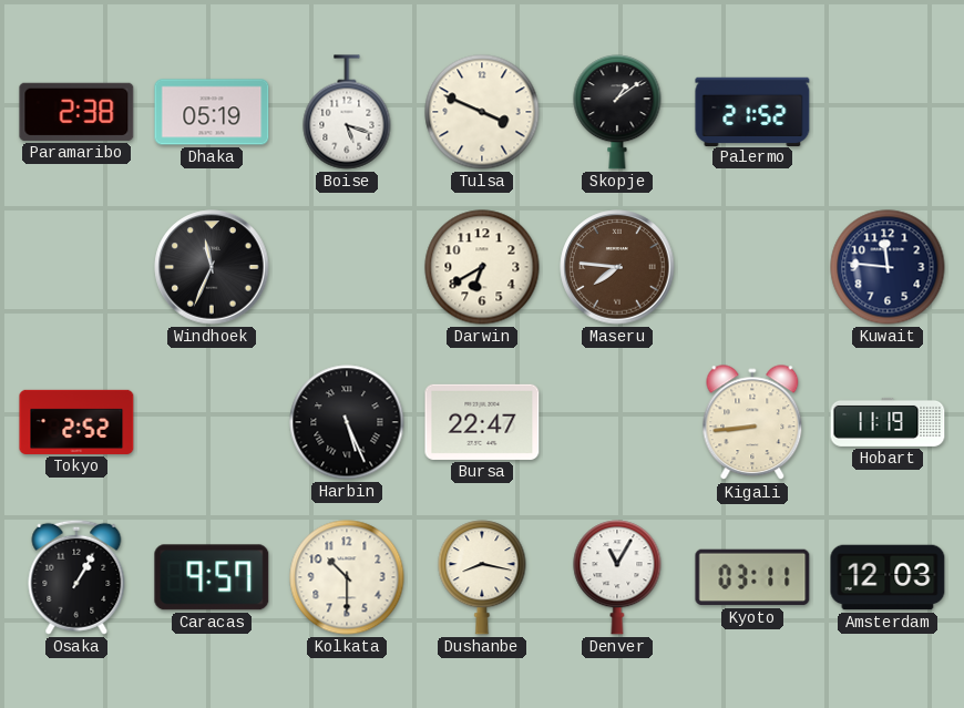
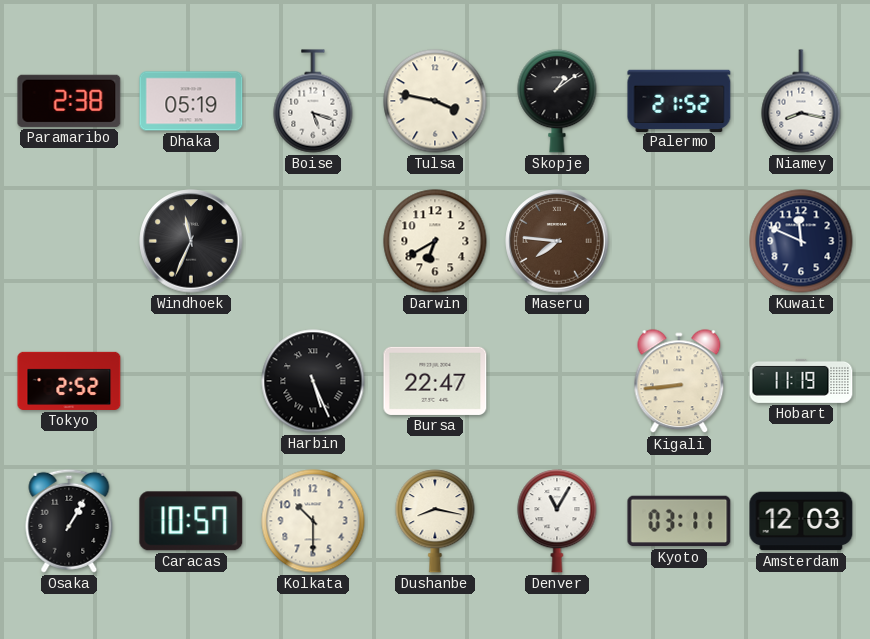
Tulsa: 3:49 -> 3:47
Niamey: none -> 8:17
Kuwait: 11:46 -> 11:49
Caracas: 9:57 -> 10:57
